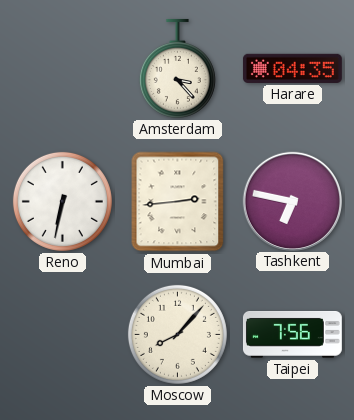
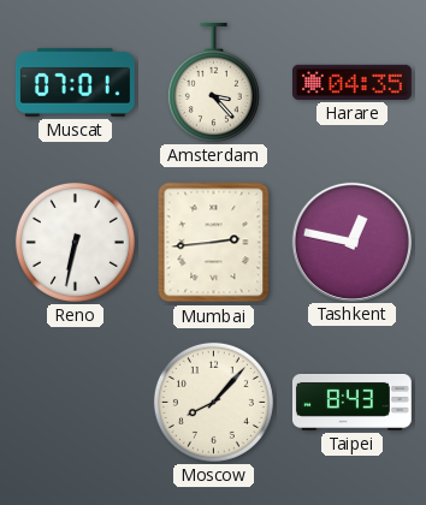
Muscat: none -> 07:01
Tashkent: 6:47 -> 12:47
Taipei: 7:56 -> 8:43
